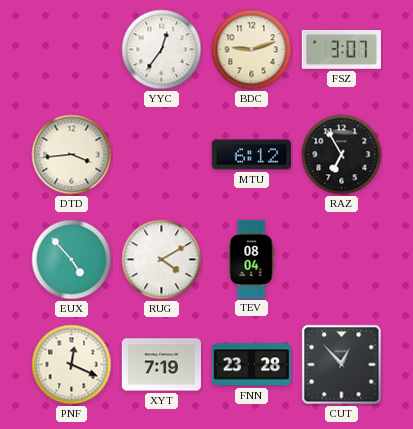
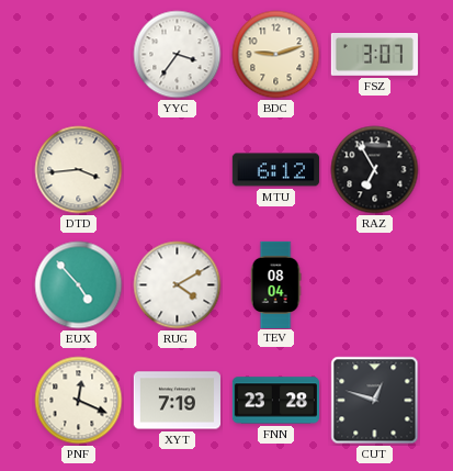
YYC: 12:36 -> 3:36
CUT: 12:53 -> 12:48
